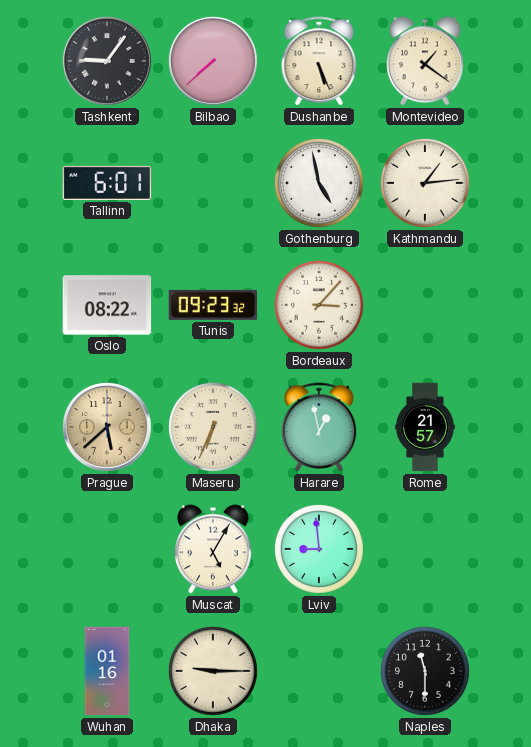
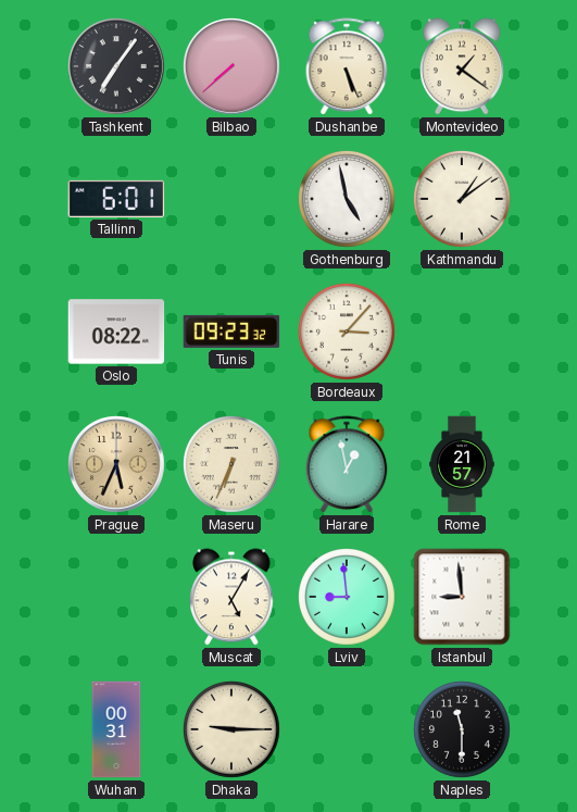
Tashkent: 9:06 -> 7:06
Kathmandu: 1:14 -> 1:09
Prague: 5:38 -> 5:34
Istanbul: none -> 8:59
Wuhan: 01:16 -> 00:31
